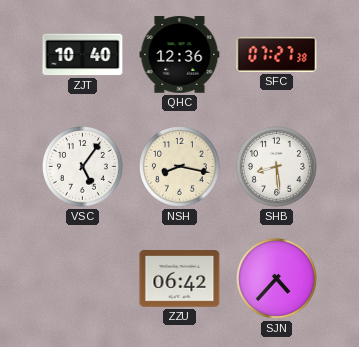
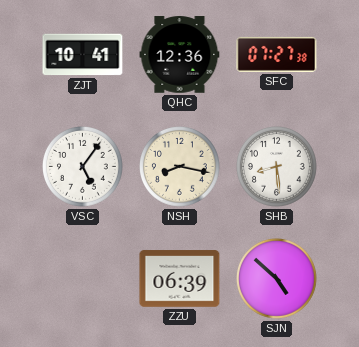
ZJT: 10:40 -> 10:41
ZZU: 06:42 -> 06:39
SJN: 4:37 -> 4:52
